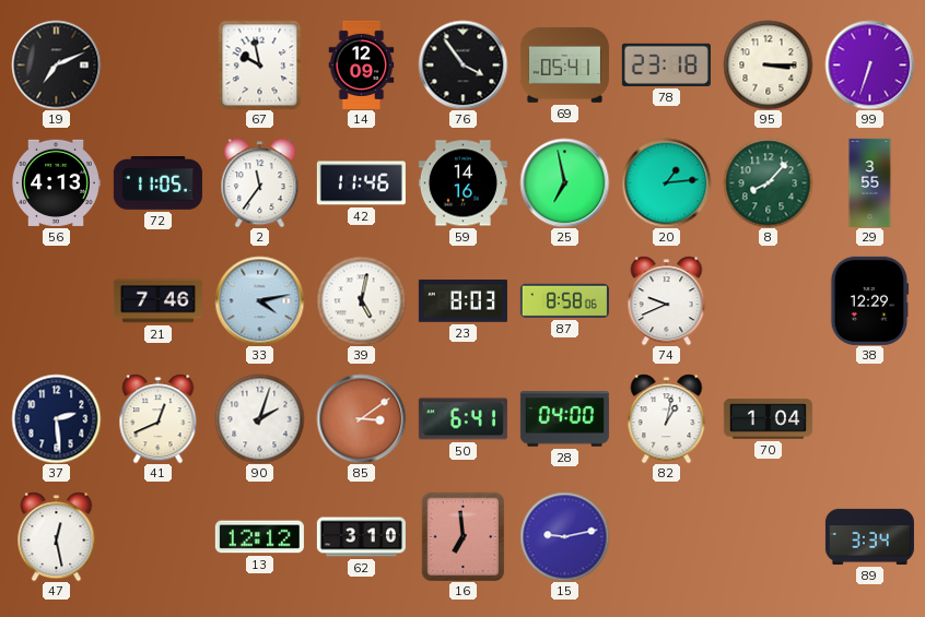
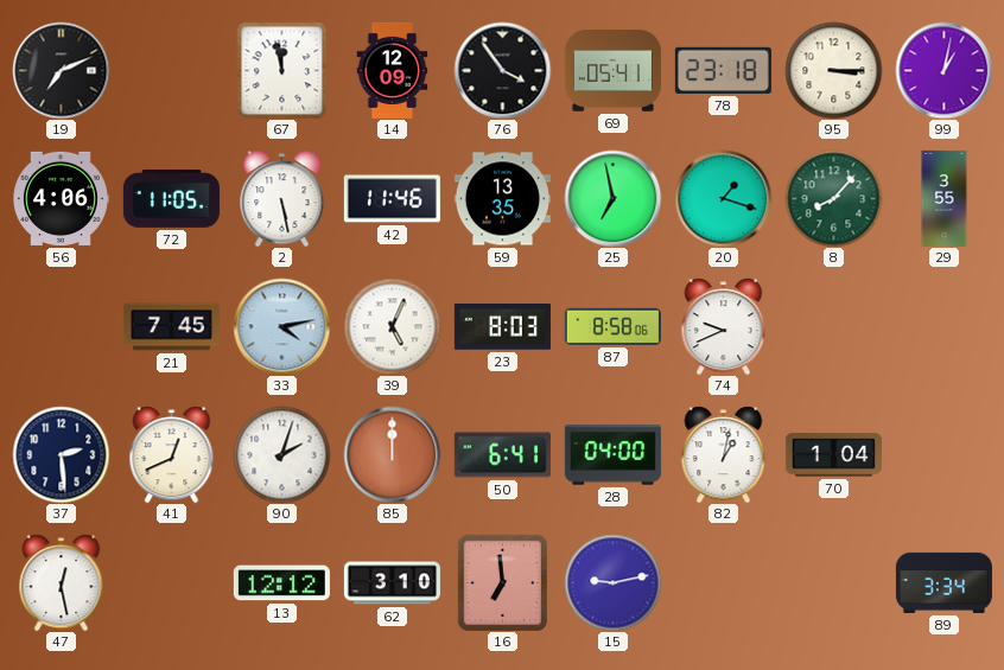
67: 9:58 -> 11:58
99: 6:33 -> 1:02
56: 4:13 -> 4:06
2: 11:36 -> 5:28
59: 14:16 -> 13:35
20: 1:14 -> 1:18
21: 7:46 -> 7:45
39: 5:02 -> 5:04
38: 12:29 -> none
85: 3:09 -> 12:00
